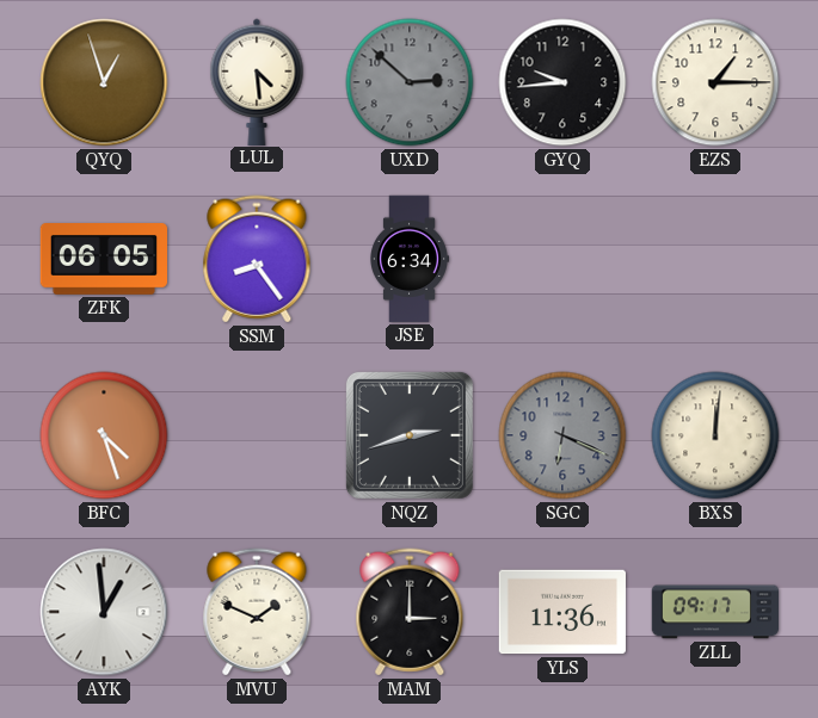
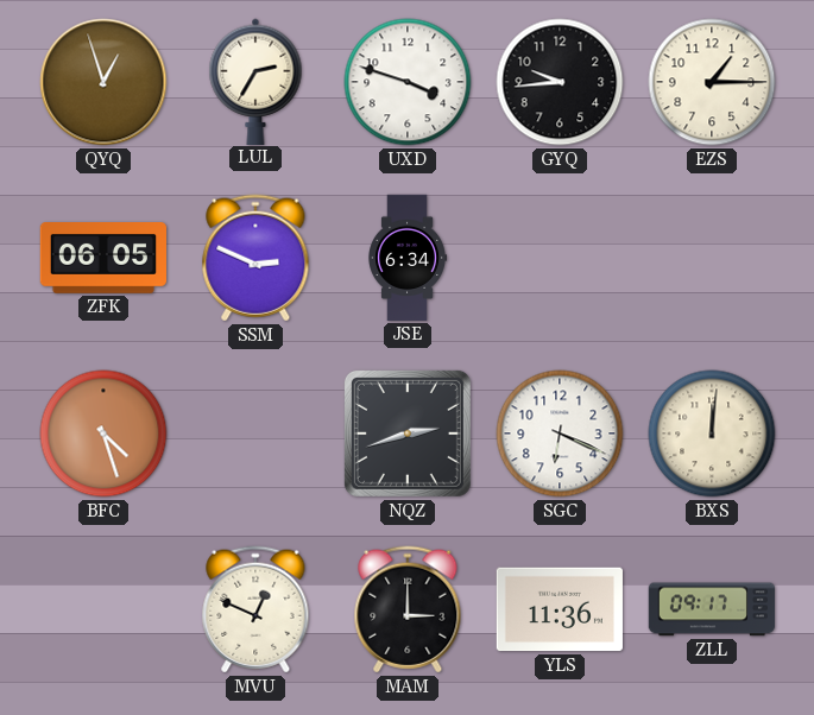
LUL: 4:29 -> 2:35
UXD: 2:52 -> 3:48
UXD dial: grey -> white
SSM: 8:24 -> 2:49
SGC dial: grey -> white
AYK: 12:59 -> none
MVU: 1:49 -> 12:49
